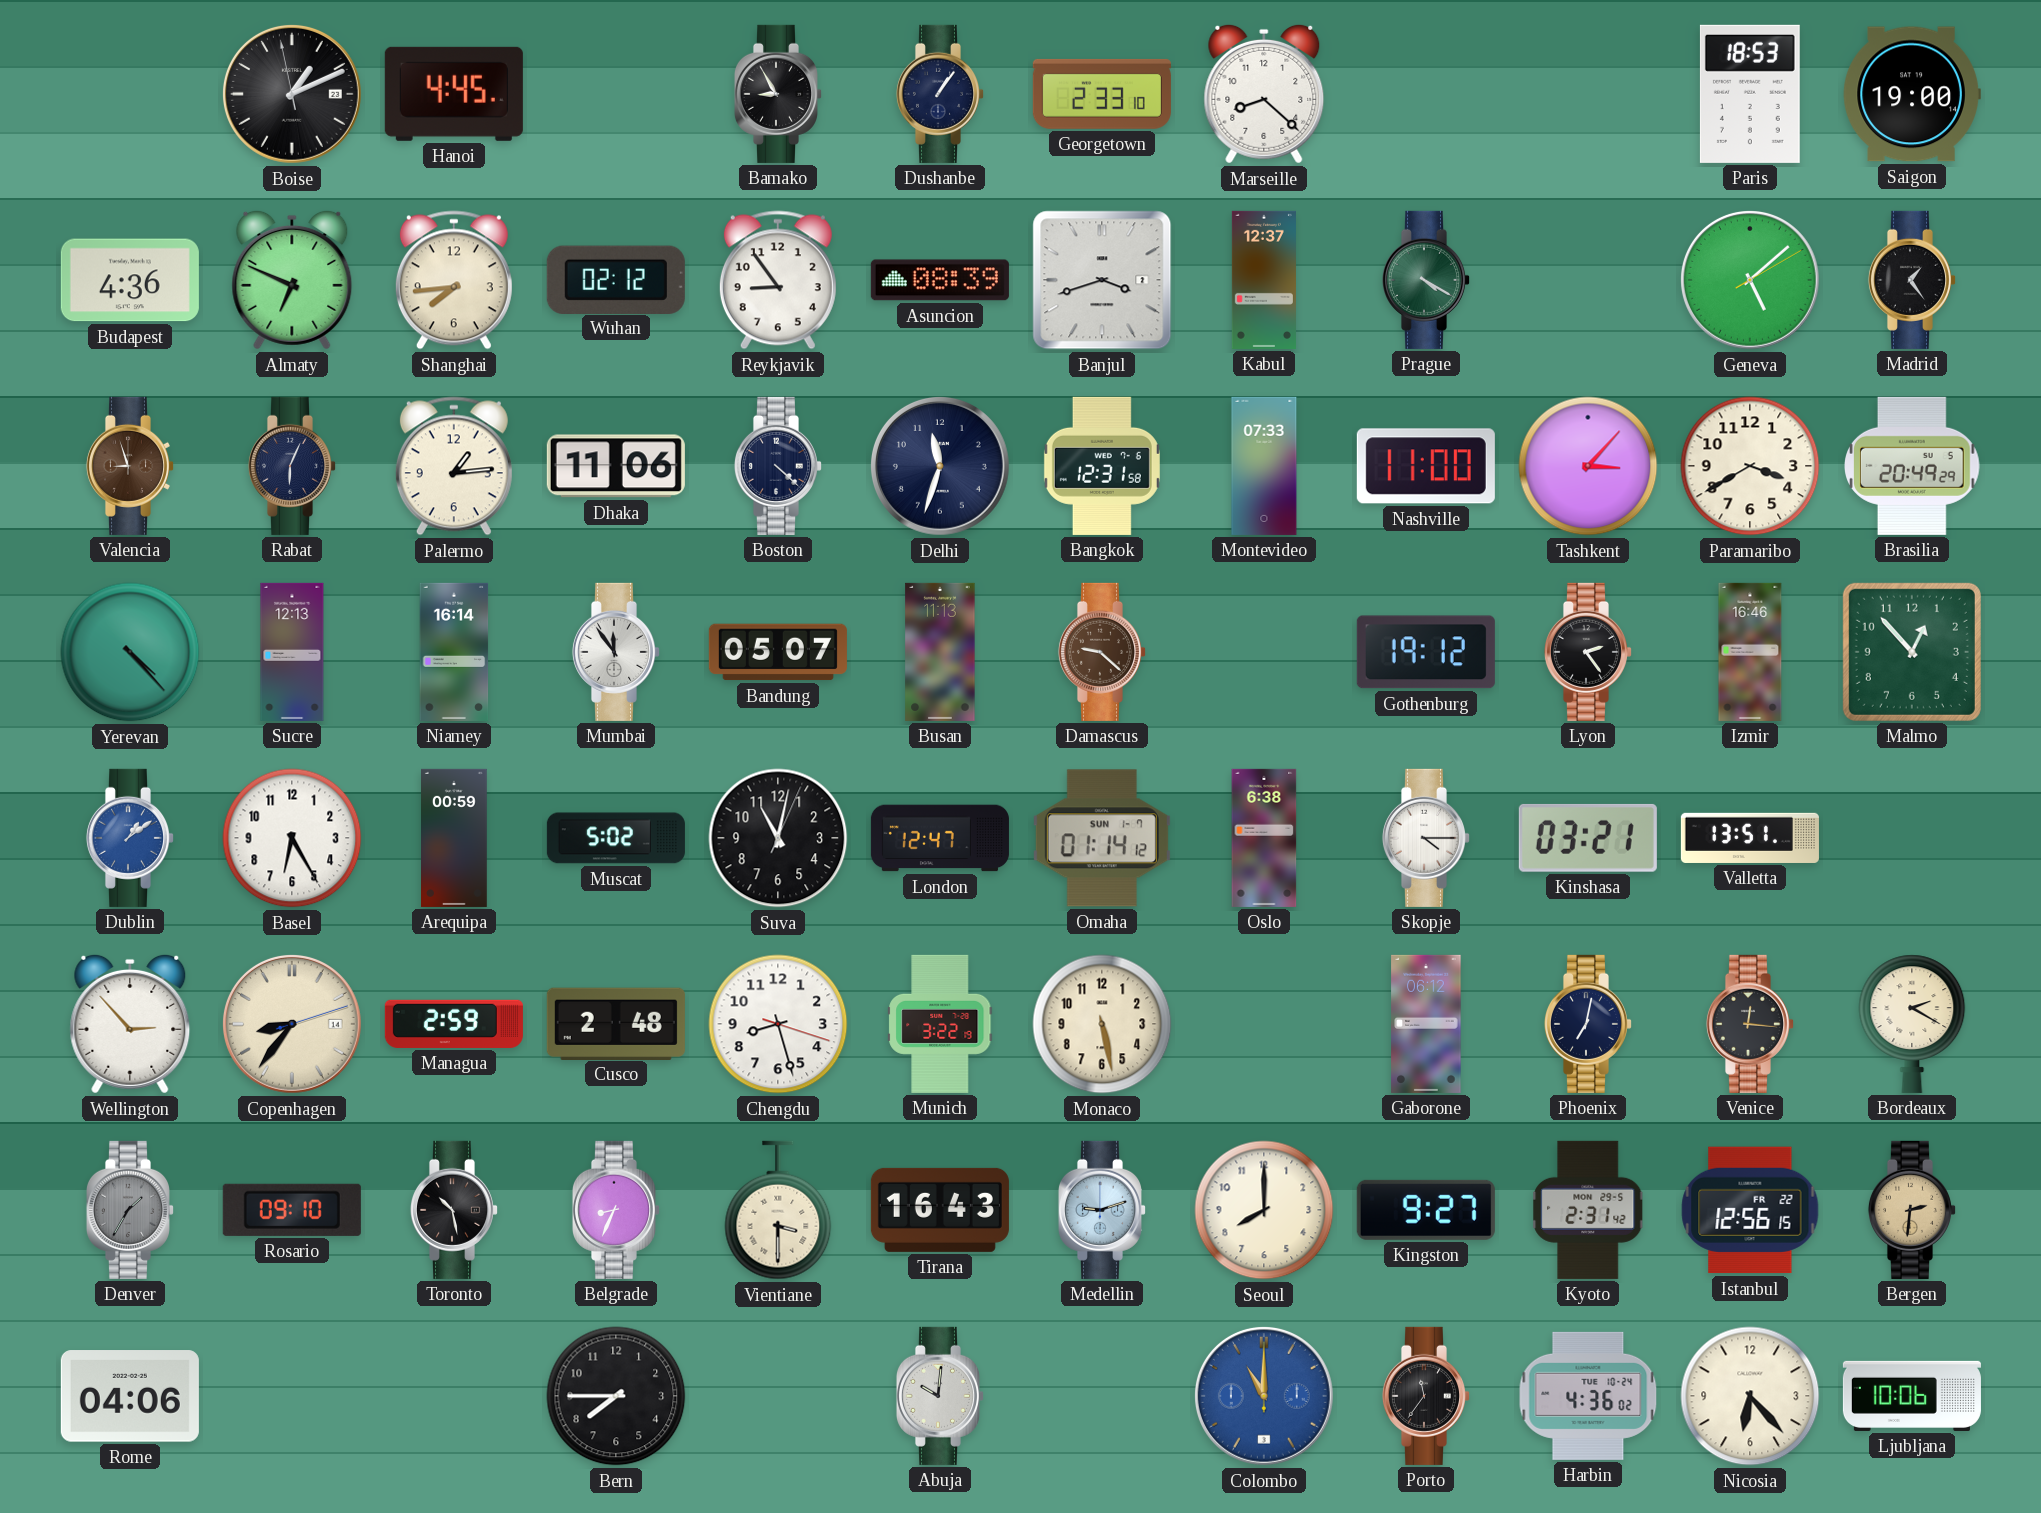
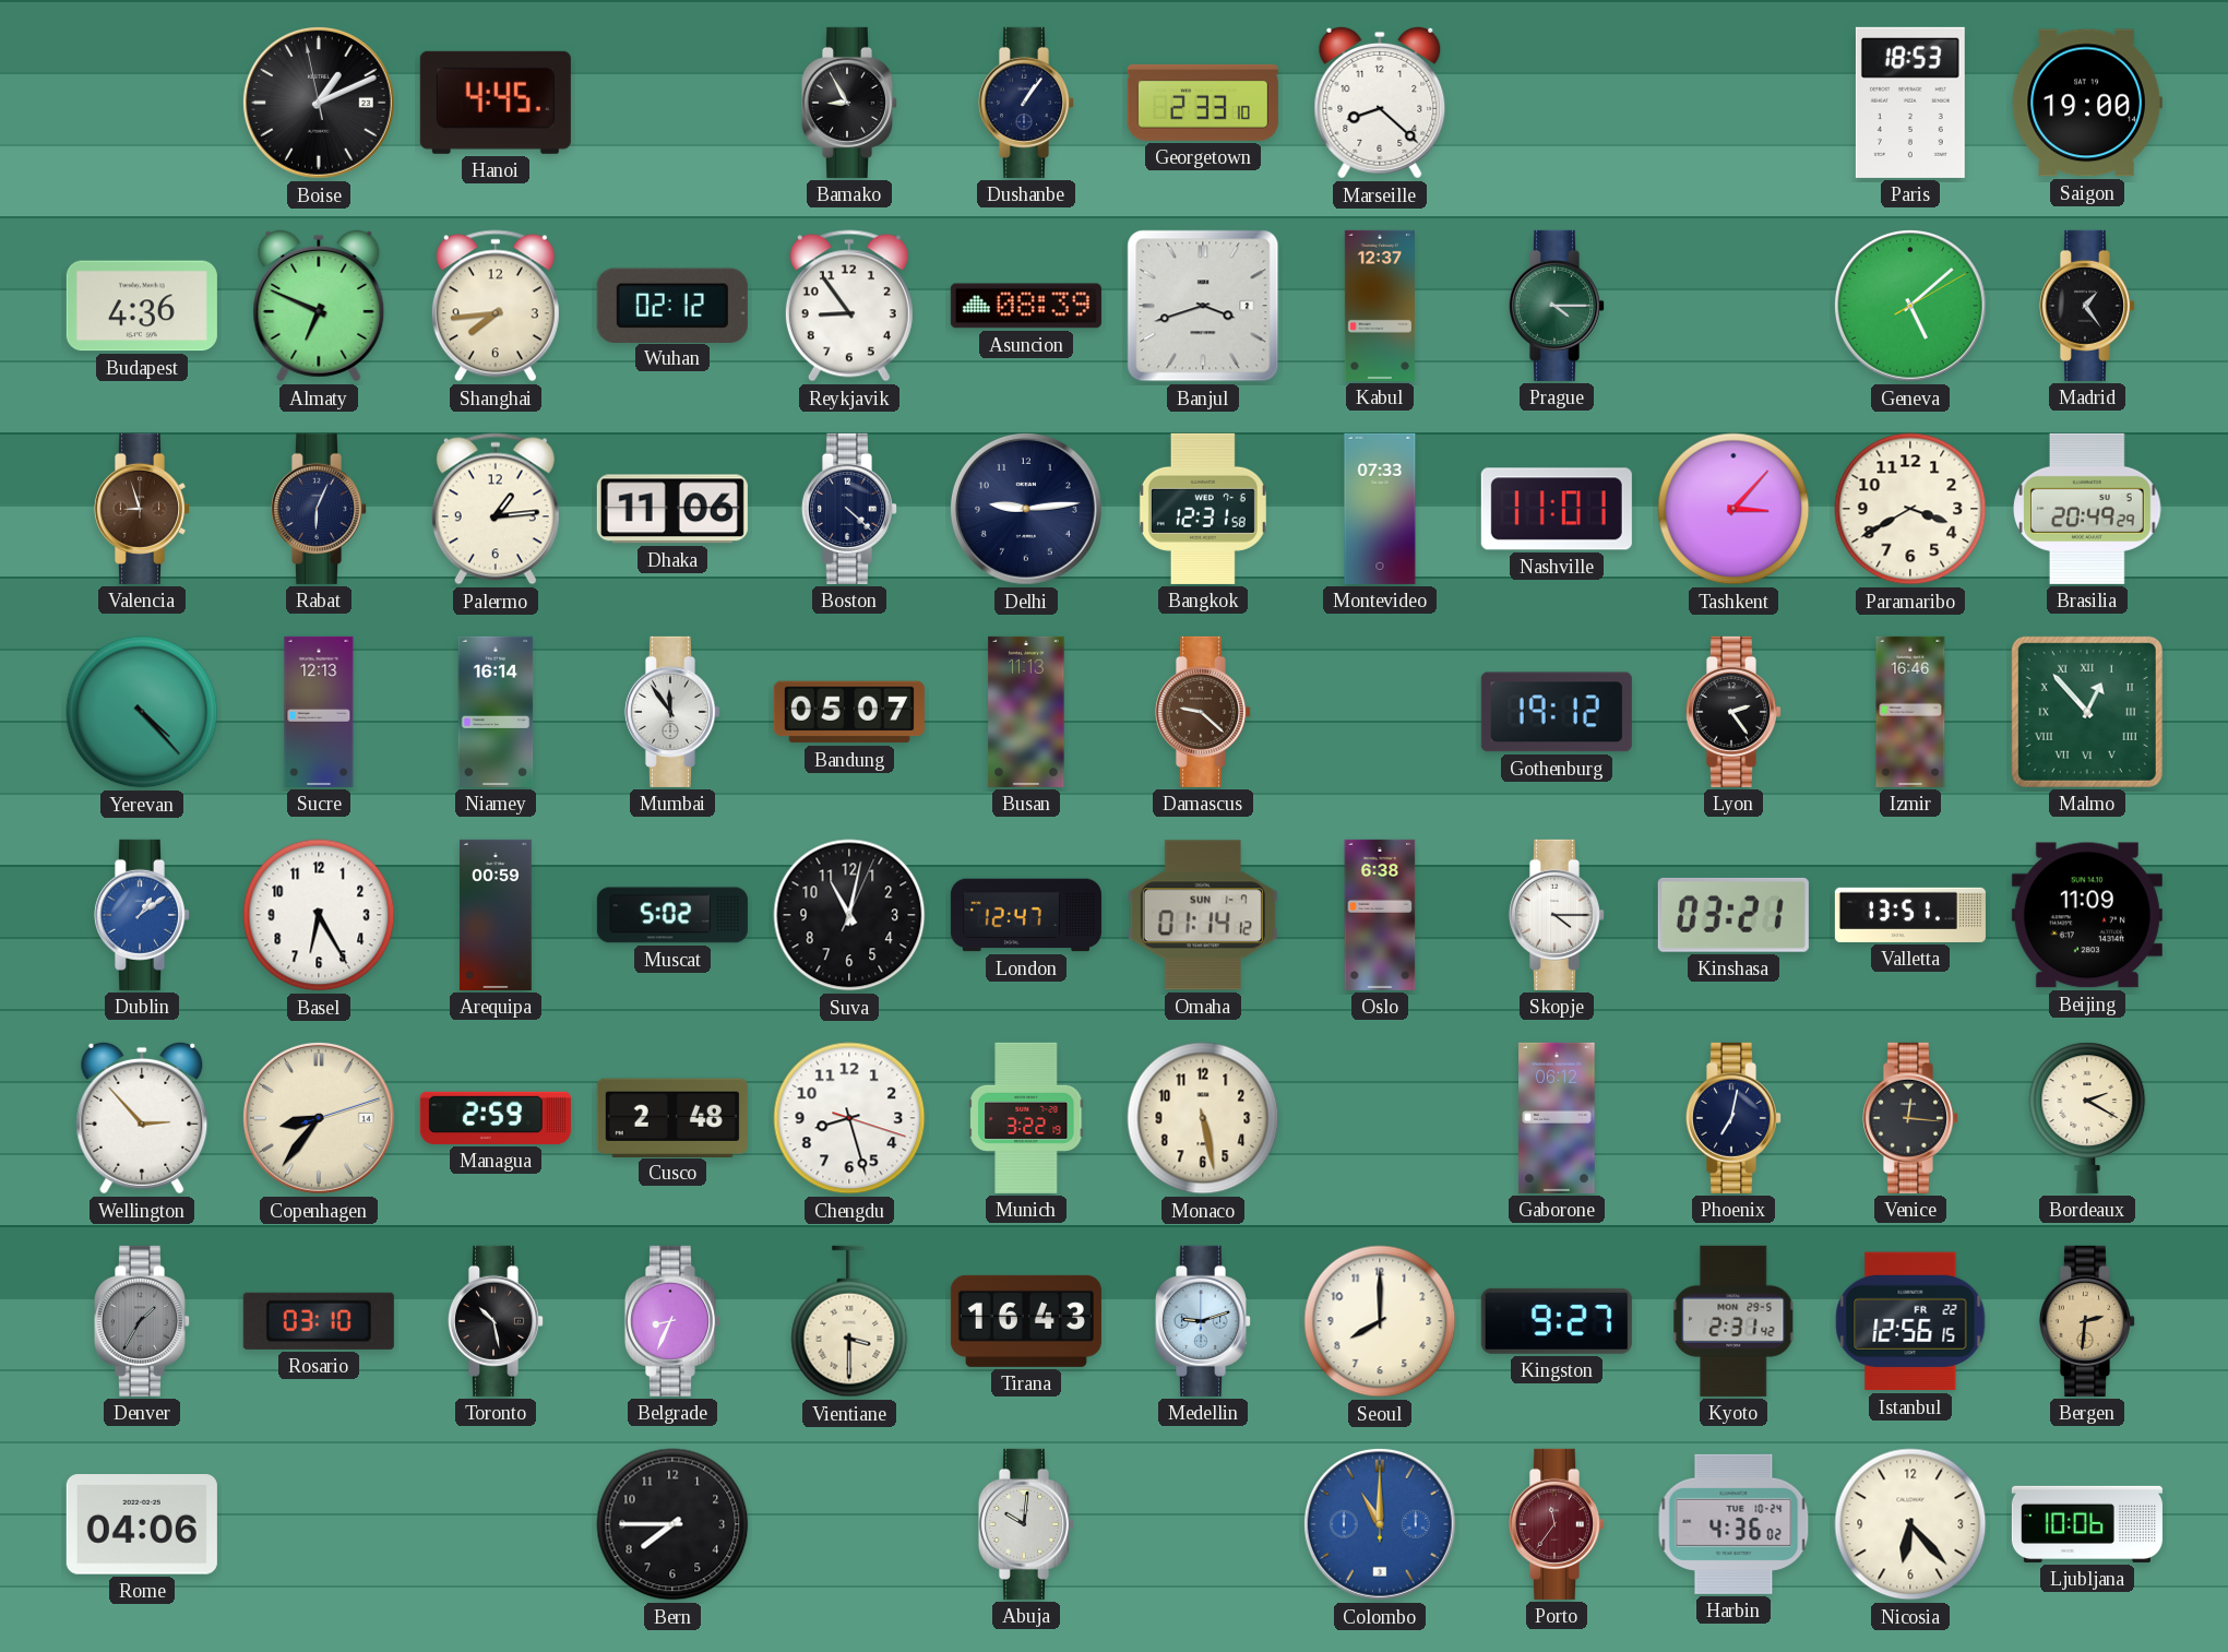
Prague: 4:20 -> 4:15
Delhi: 11:33 -> 9:14
Nashville: 11:00 -> 11:01
Malmo numerals: Arabic -> Roman
Beijing: none -> 11:09
Rosario: 09:10 -> 03:10
Porto dial: black -> burgundy
